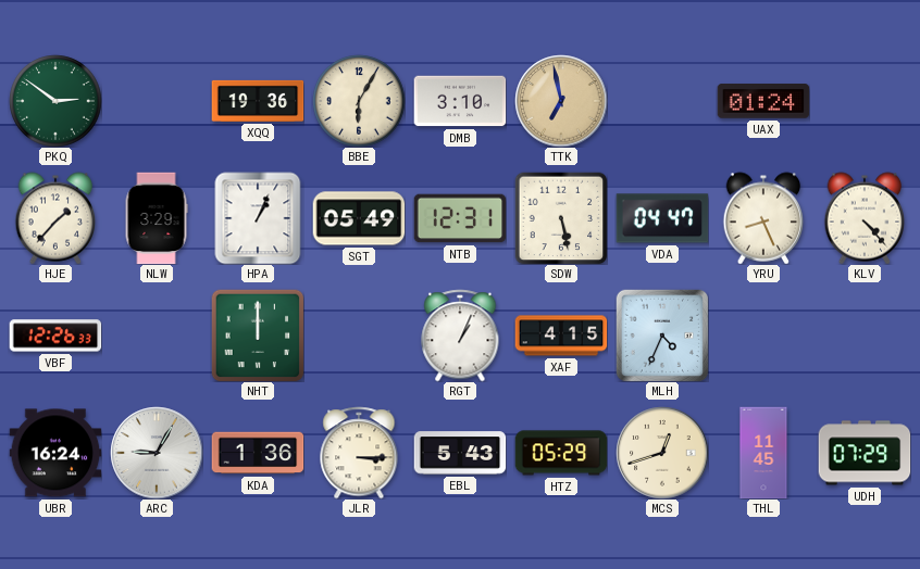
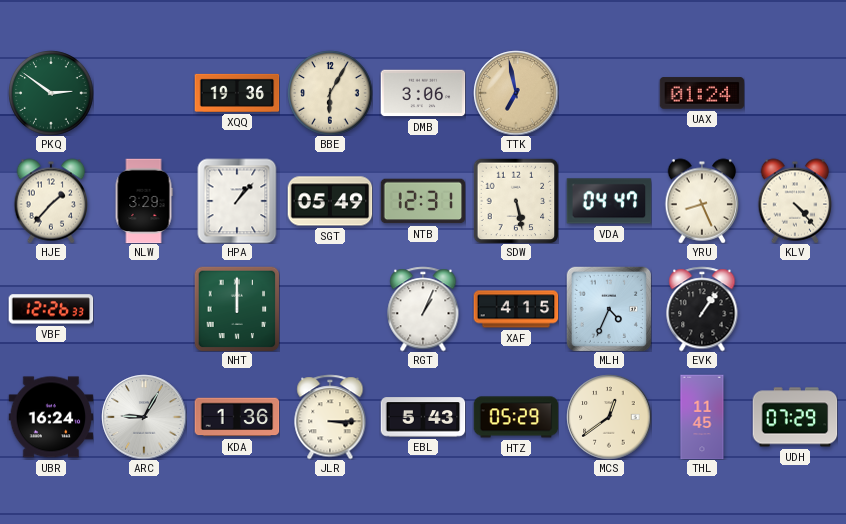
DMB: 3:10 -> 3:06
HPA: 1:04 -> 1:07
EVK: none -> 1:06
MCS: 12:42 -> 12:39
